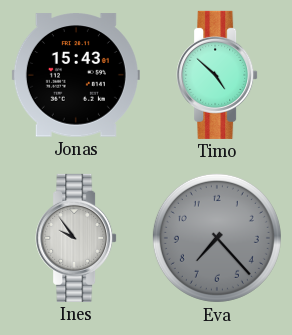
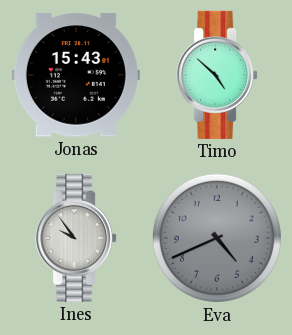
Eva: 7:23 -> 4:41
